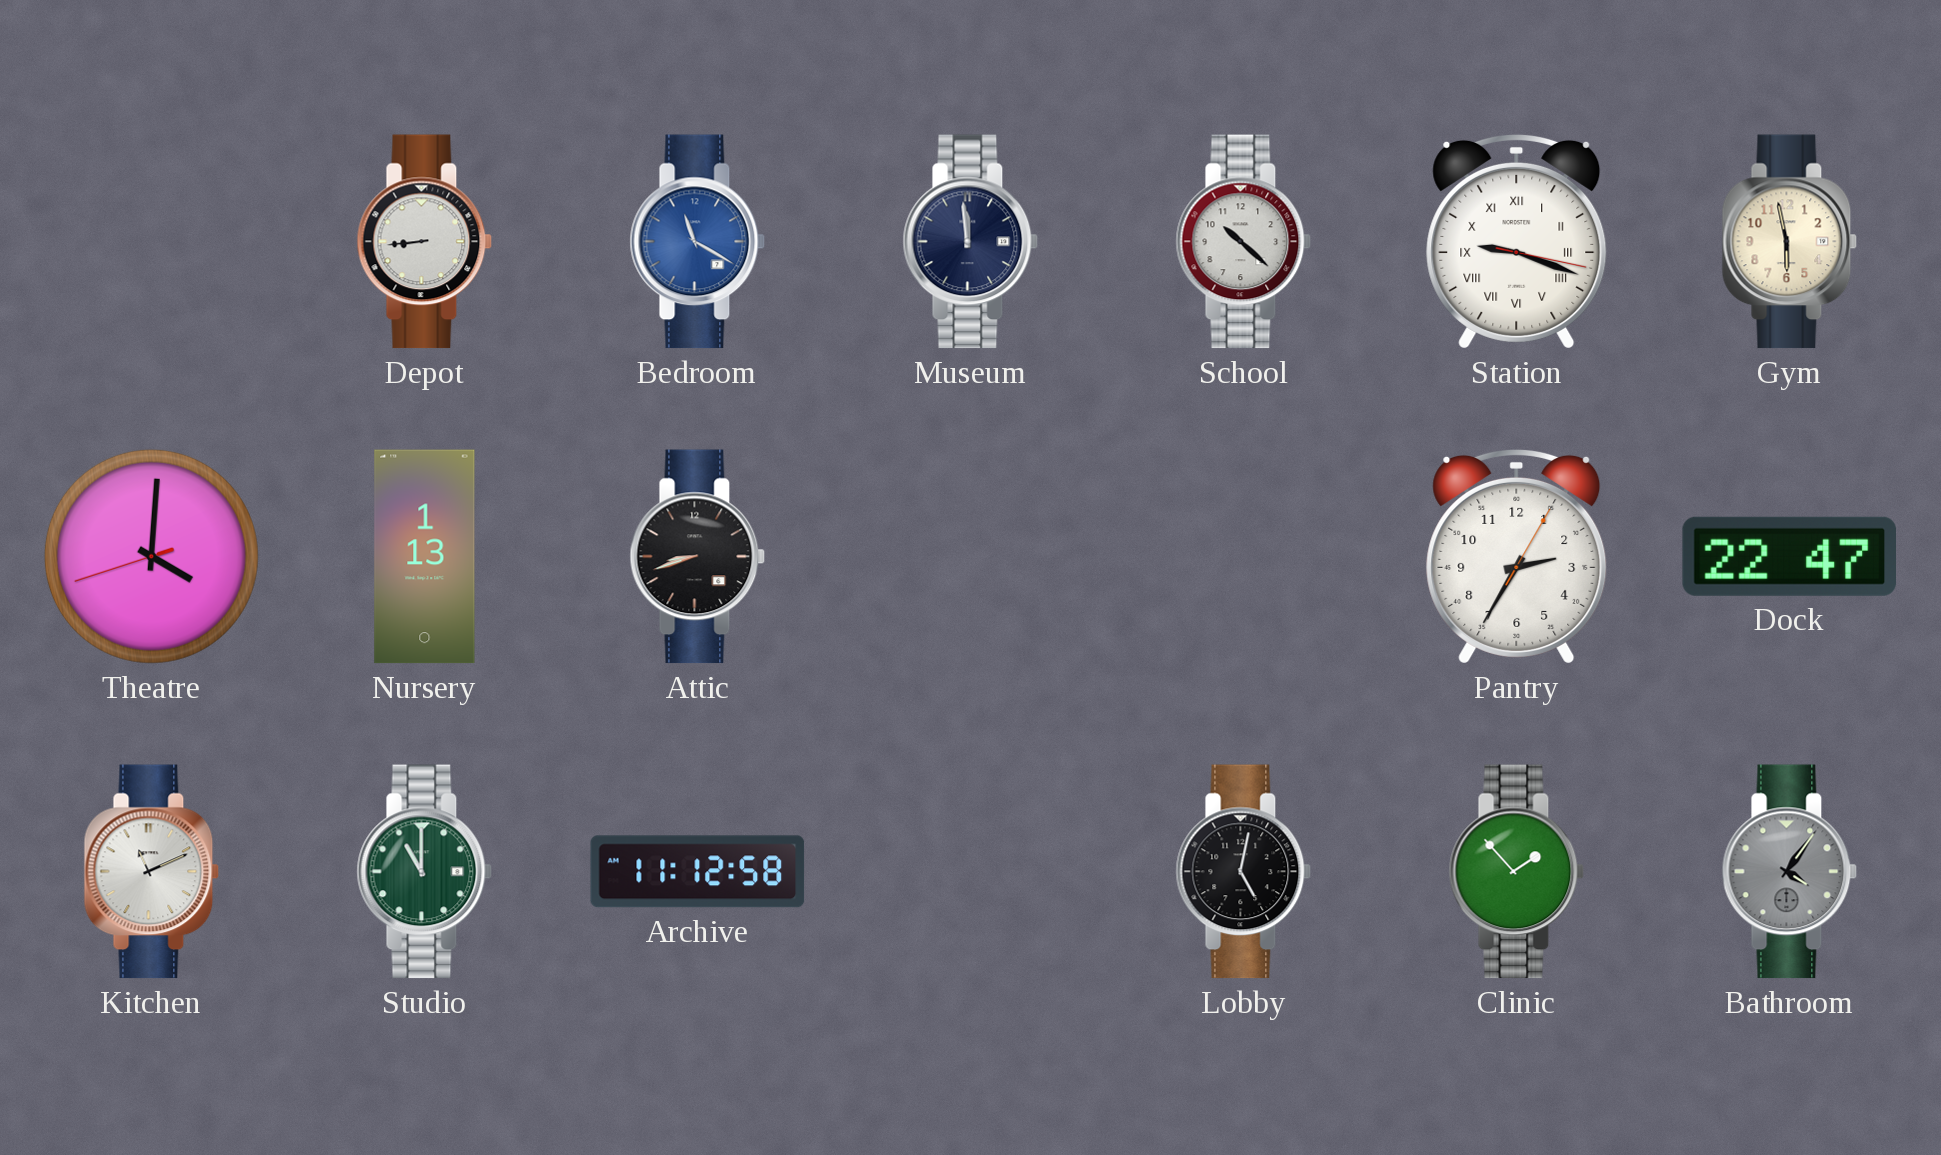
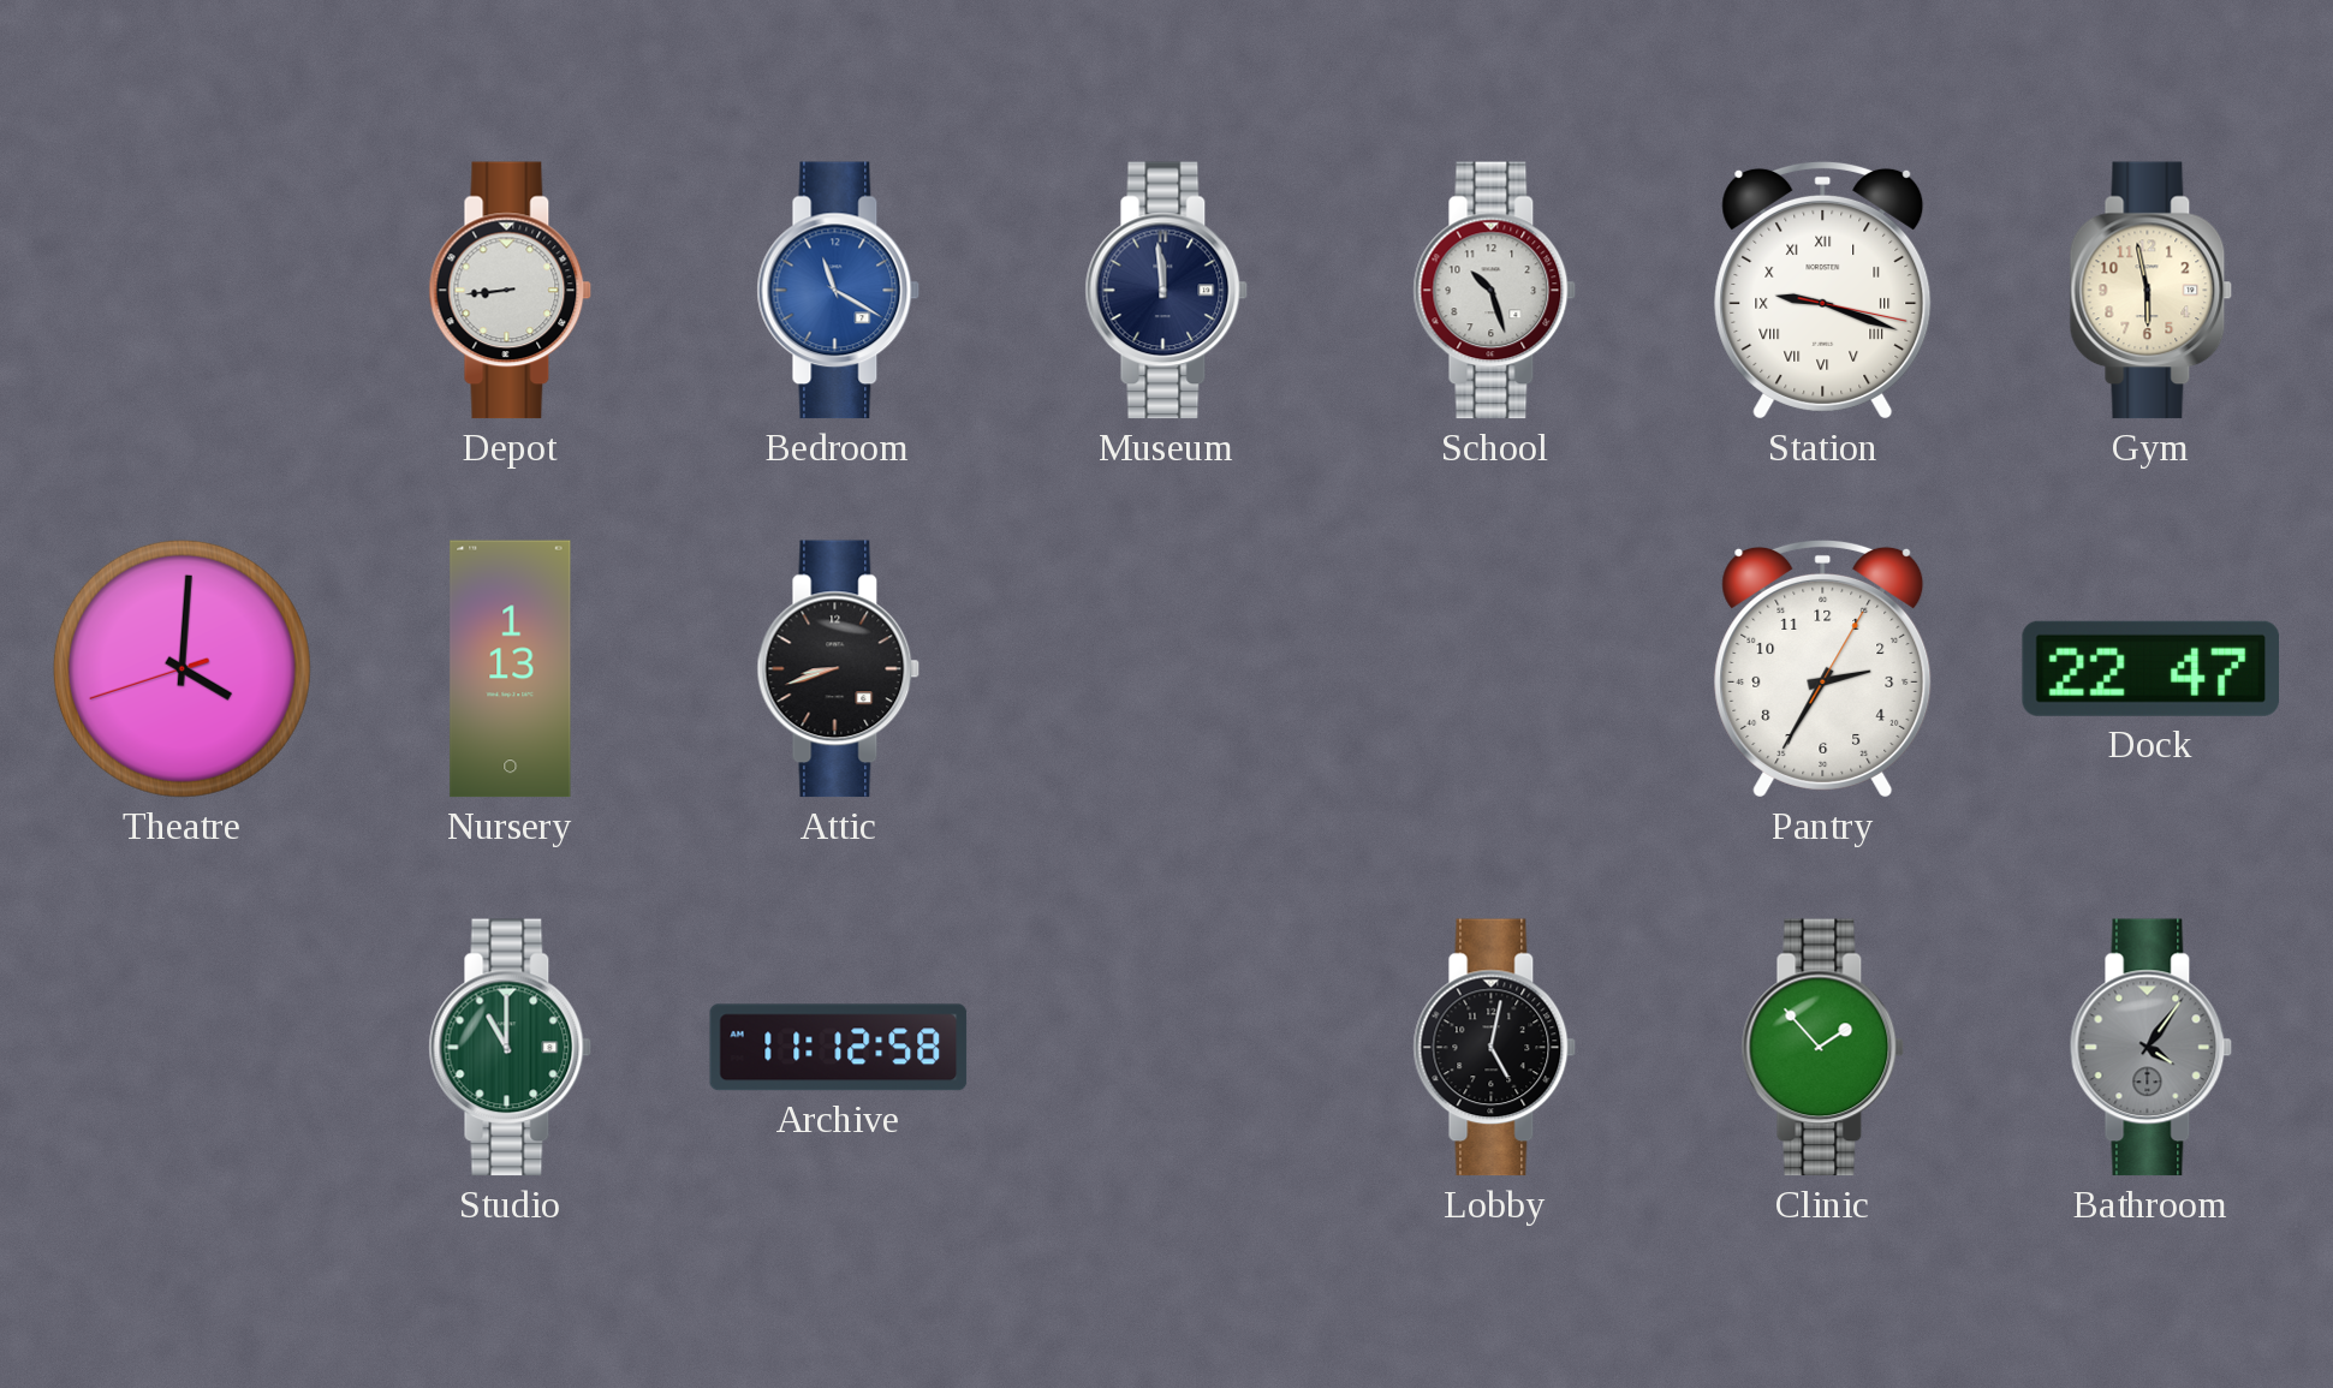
School: 10:22 -> 10:27
Kitchen: 11:11 -> none
